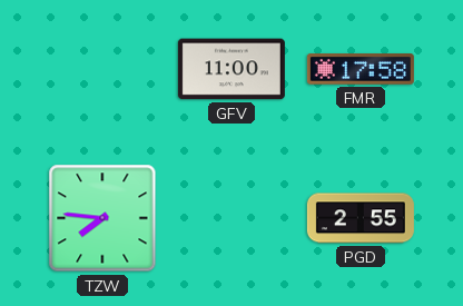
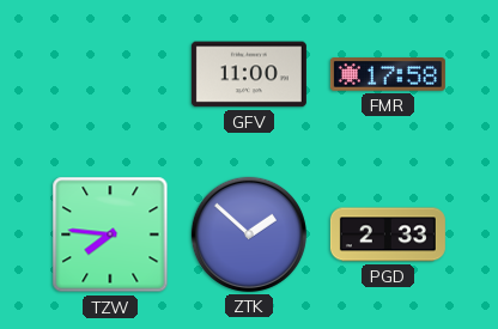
ZTK: none -> 1:52
PGD: 2:55 -> 2:33
